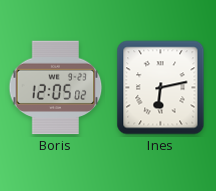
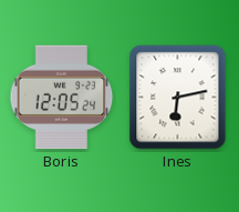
Boris: 12:05:02 -> 12:05:24
